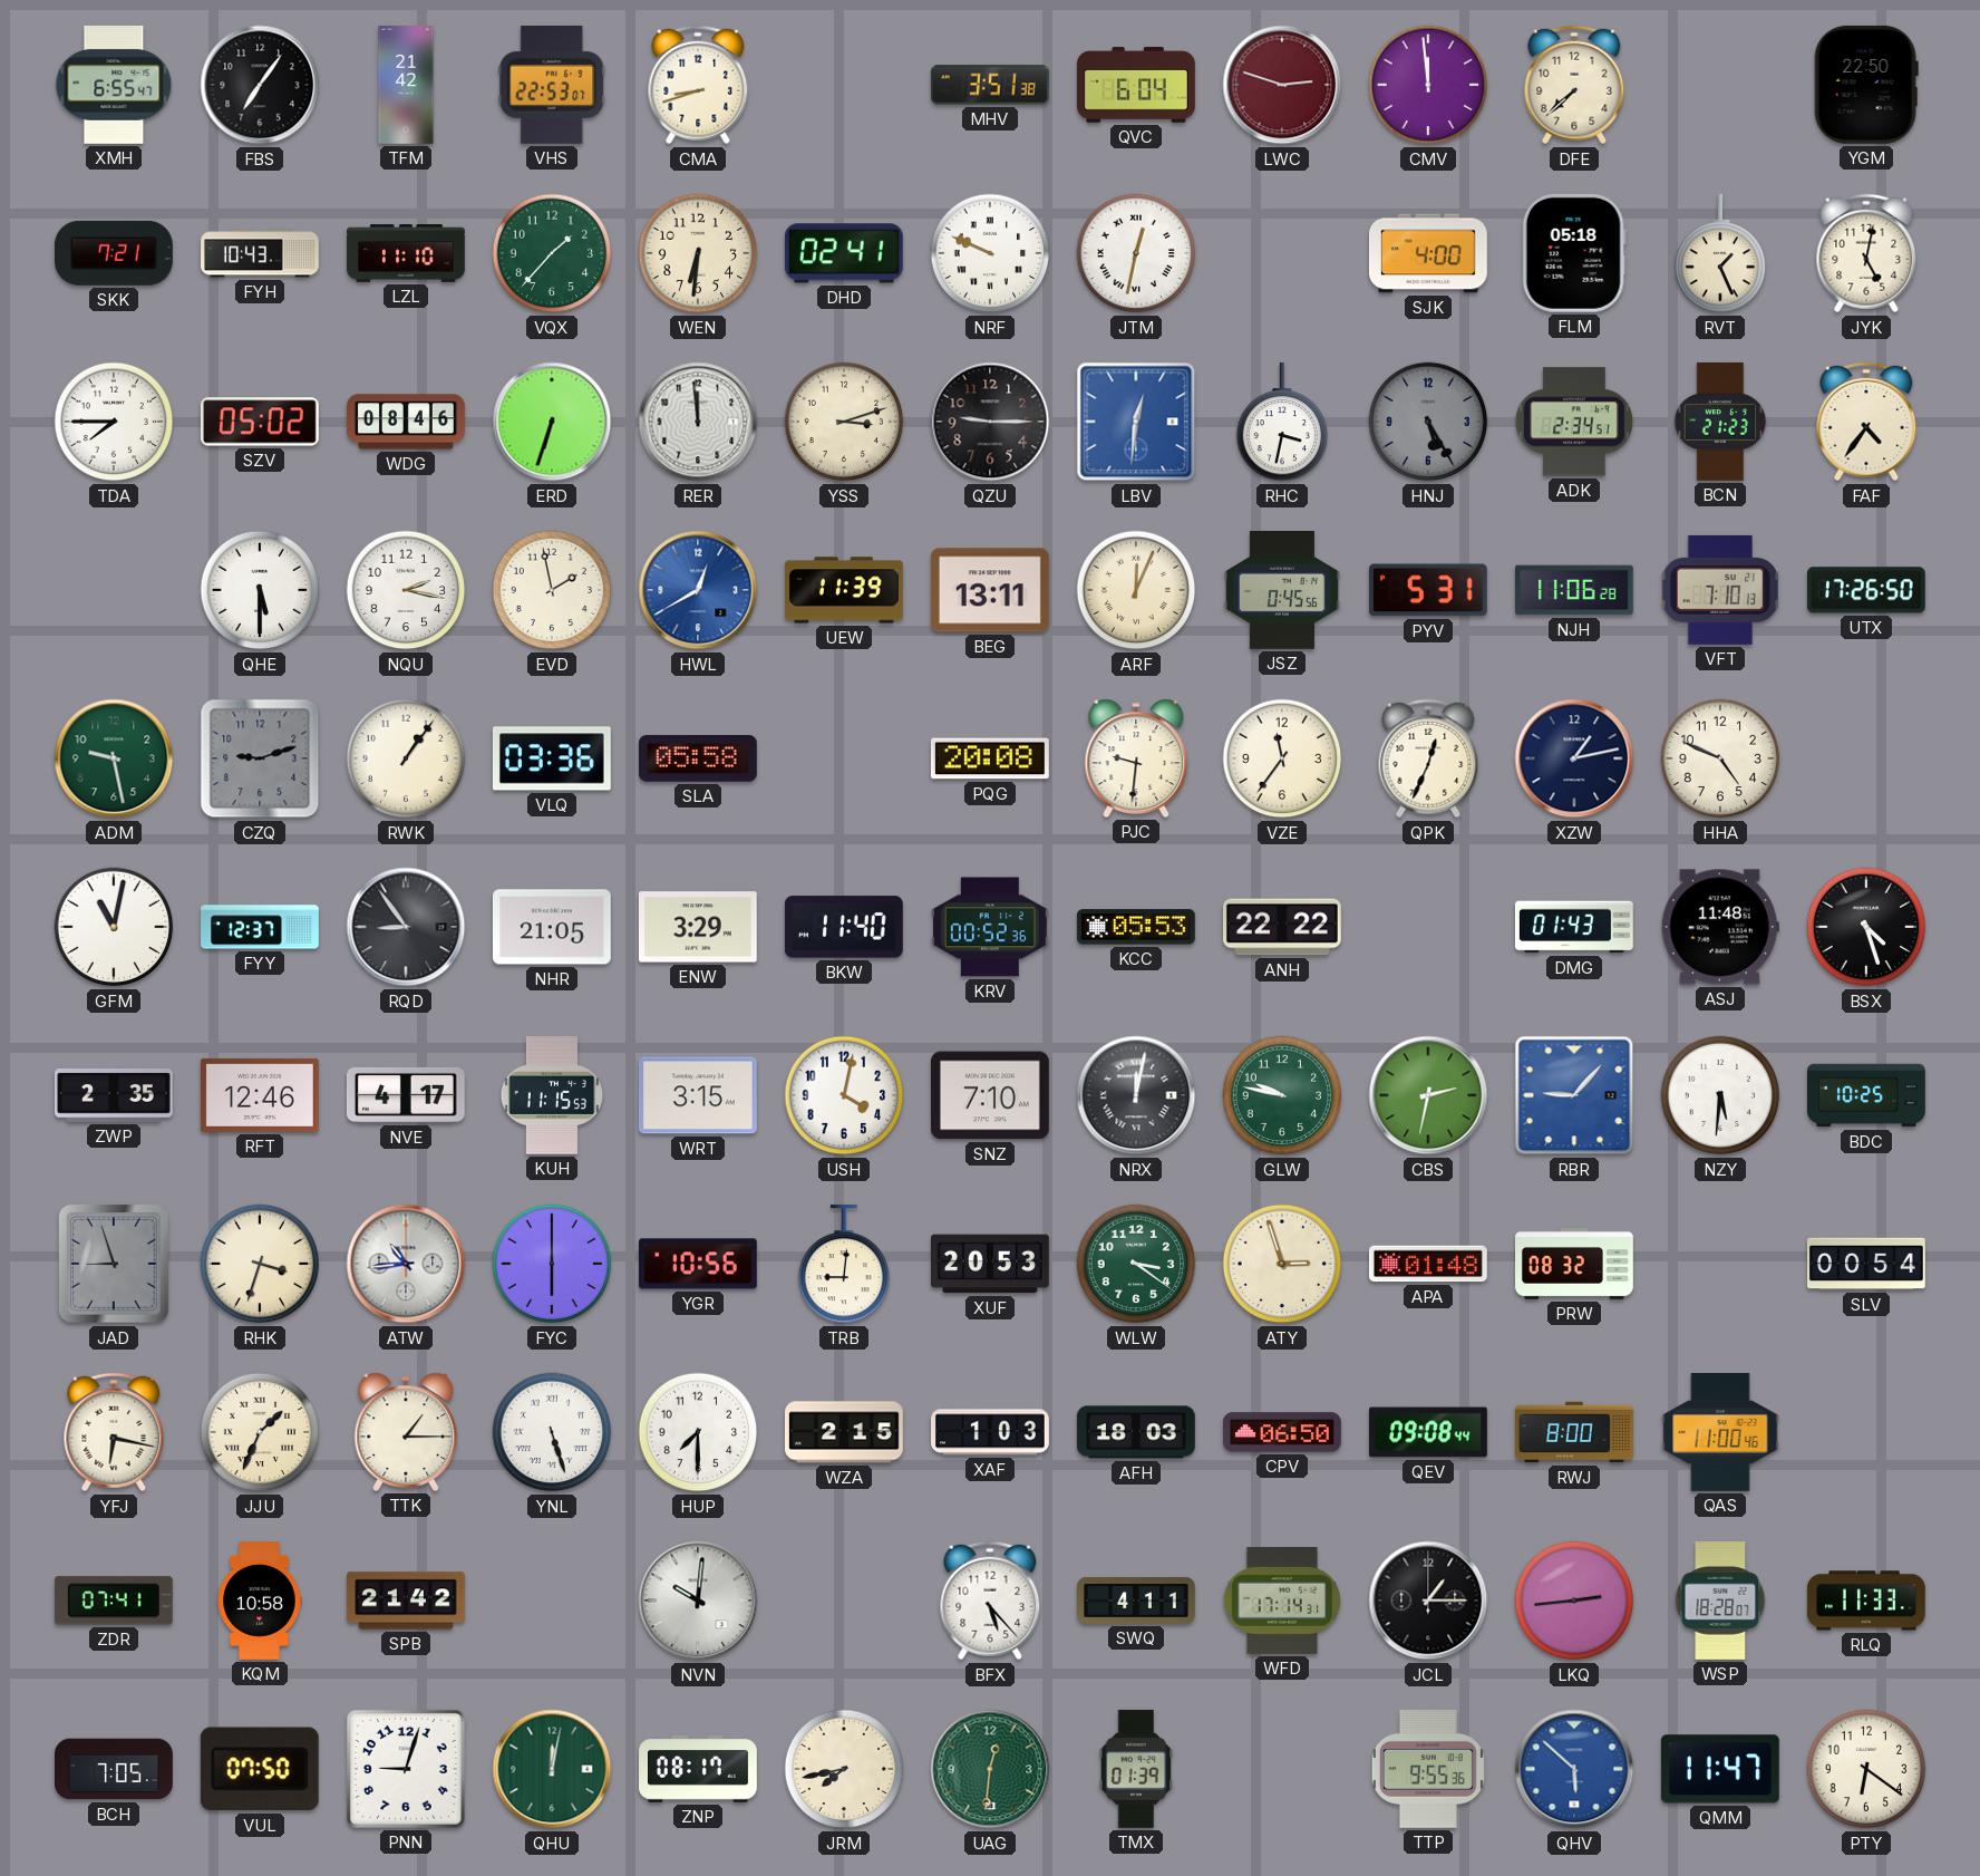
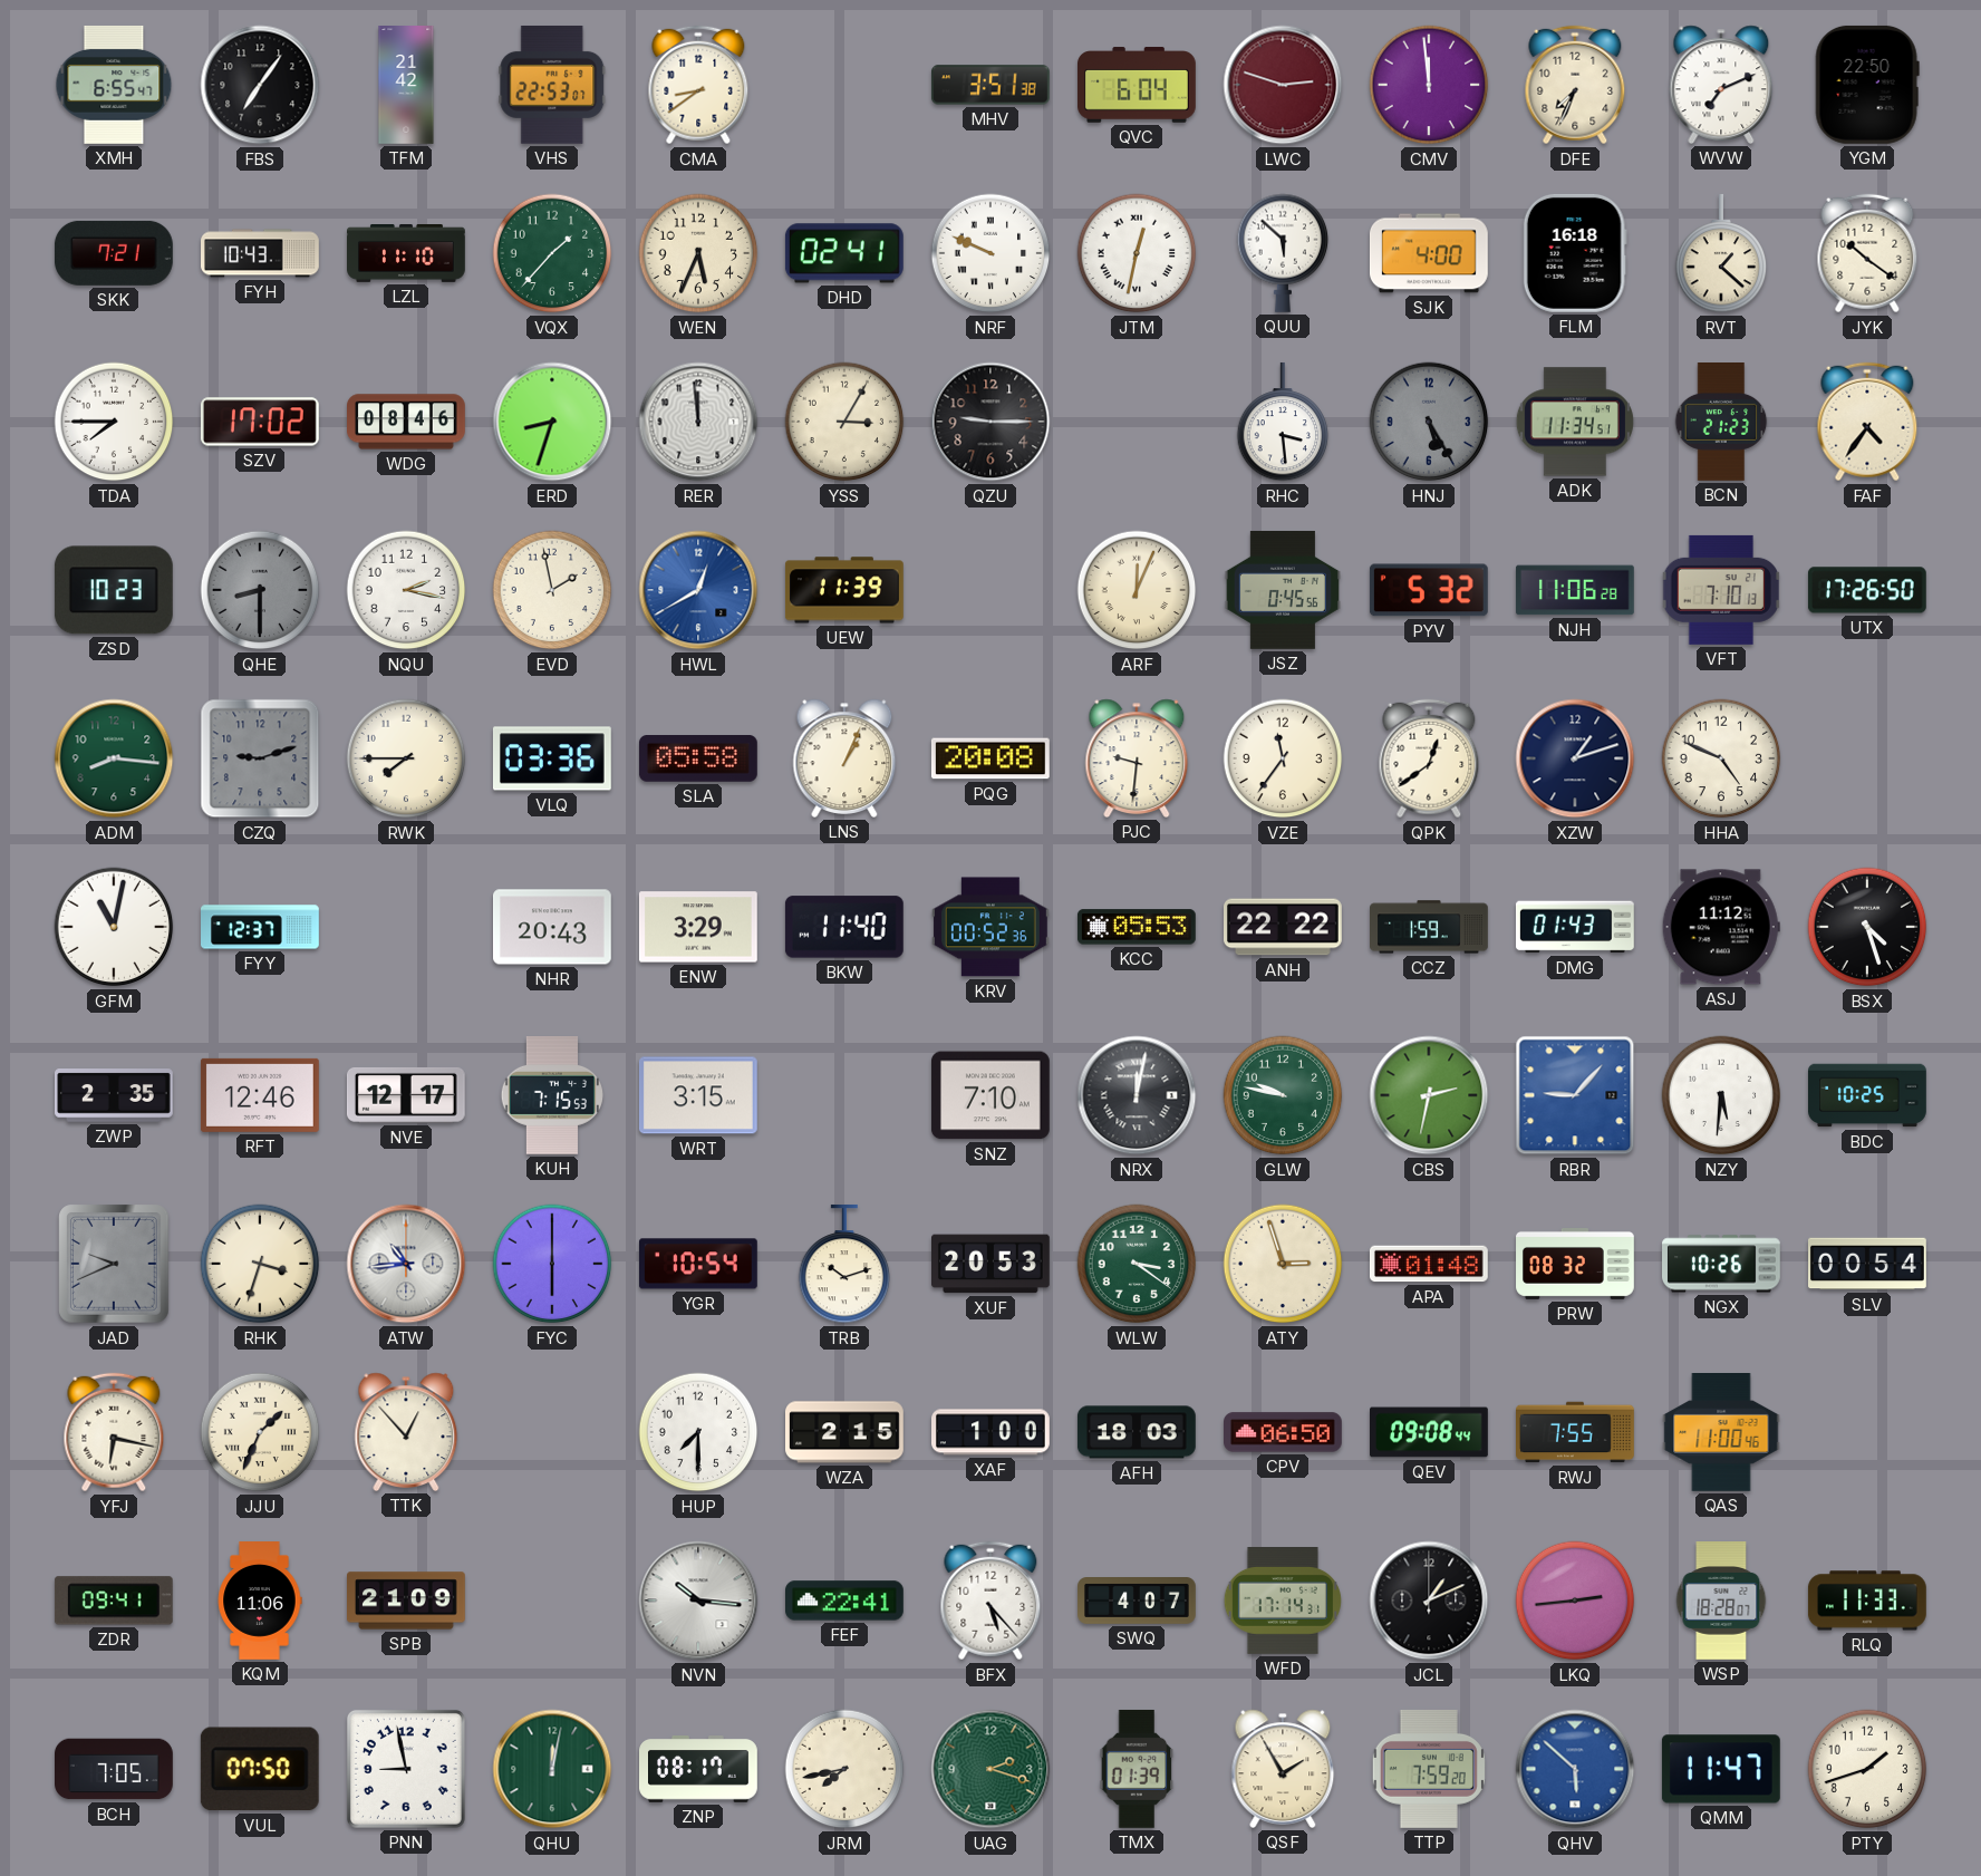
CMA: 8:42 -> 8:39
DFE: 7:38 -> 7:34
WVW: none -> 7:11
WEN: 6:31 -> 5:34
QUU: none -> 5:52
FLM: 05:18 -> 16:18
RVT: 1:26 -> 1:22
JYK: 5:02 -> 10:21
SZV: 05:02 -> 17:02
ERD: 6:33 -> 8:33
YSS: 3:12 -> 3:05
LBV: 12:31 -> none
RHC: 3:32 -> 3:29
ADK: 2:34 -> 11:34
ZSD: none -> 10:23
QHE: 5:30 -> 8:30
QHE dial: white -> grey
BEG: 13:11 -> none
PYV: 5:31 -> 5:32
ADM: 9:28 -> 8:16
RWK: 1:06 -> 7:45
LNS: none -> 1:04
QPK: 12:34 -> 12:39
XZW: 1:13 -> 1:12
RQD: 8:54 -> none
NHR: 21:05 -> 20:43
CCZ: none -> 1:59
ASJ: 11:48 -> 11:12
NVE: 4:17 -> 12:17
KUH: 11:15 -> 7:15
USH: 4:02 -> none
JAD: 8:57 -> 9:41
YGR: 10:56 -> 10:54
TRB: 9:01 -> 10:12
NGX: none -> 10:26
TTK: 1:15 -> 12:53
YNL: 5:27 -> none
XAF: 1:03 -> 1:00
RWJ: 8:00 -> 7:55
ZDR: 07:41 -> 09:41
KQM: 10:58 -> 11:06
SPB: 21:42 -> 21:09
NVN: 10:01 -> 10:16
FEF: none -> 22:41
SWQ: 4:11 -> 4:07
JCL: 1:15 -> 1:11
PNN: 9:03 -> 8:58
UAG: 12:31 -> 2:18
QSF: none -> 1:55
TTP: 9:55 -> 7:59
PTY: 6:21 -> 1:42
